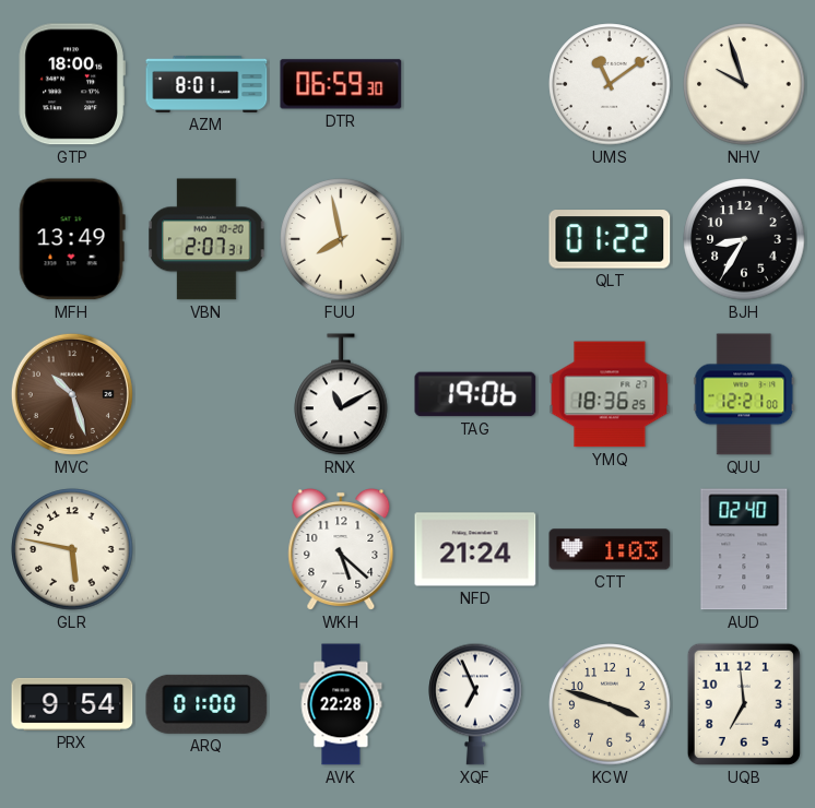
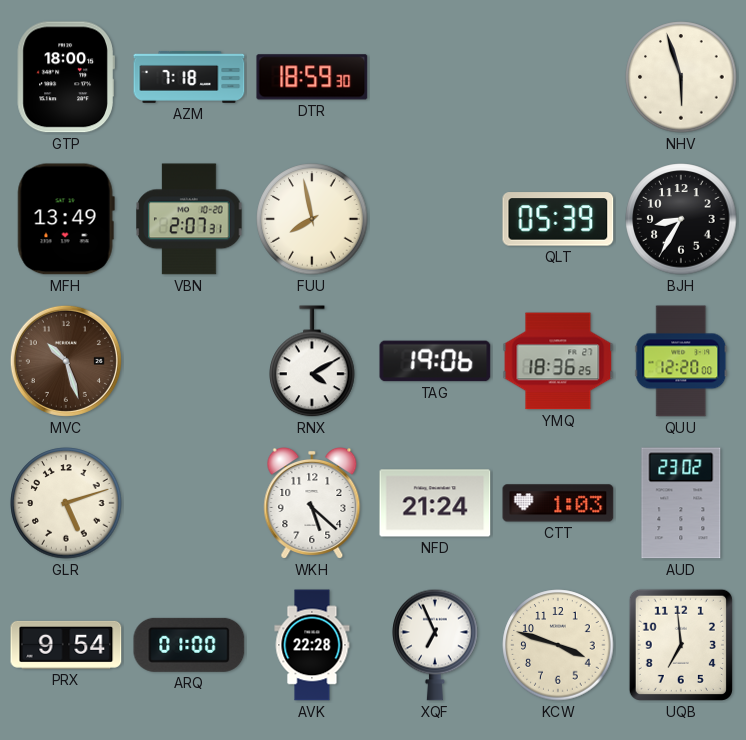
AZM: 8:01 -> 7:18
DTR: 06:59 -> 18:59
UMS: 11:09 -> none
NHV: 9:57 -> 5:57
QLT: 01:22 -> 05:39
RNX: 11:10 -> 4:10
QUU: 12:21 -> 12:20
GLR: 5:47 -> 5:12
AUD: 02:40 -> 23:02
